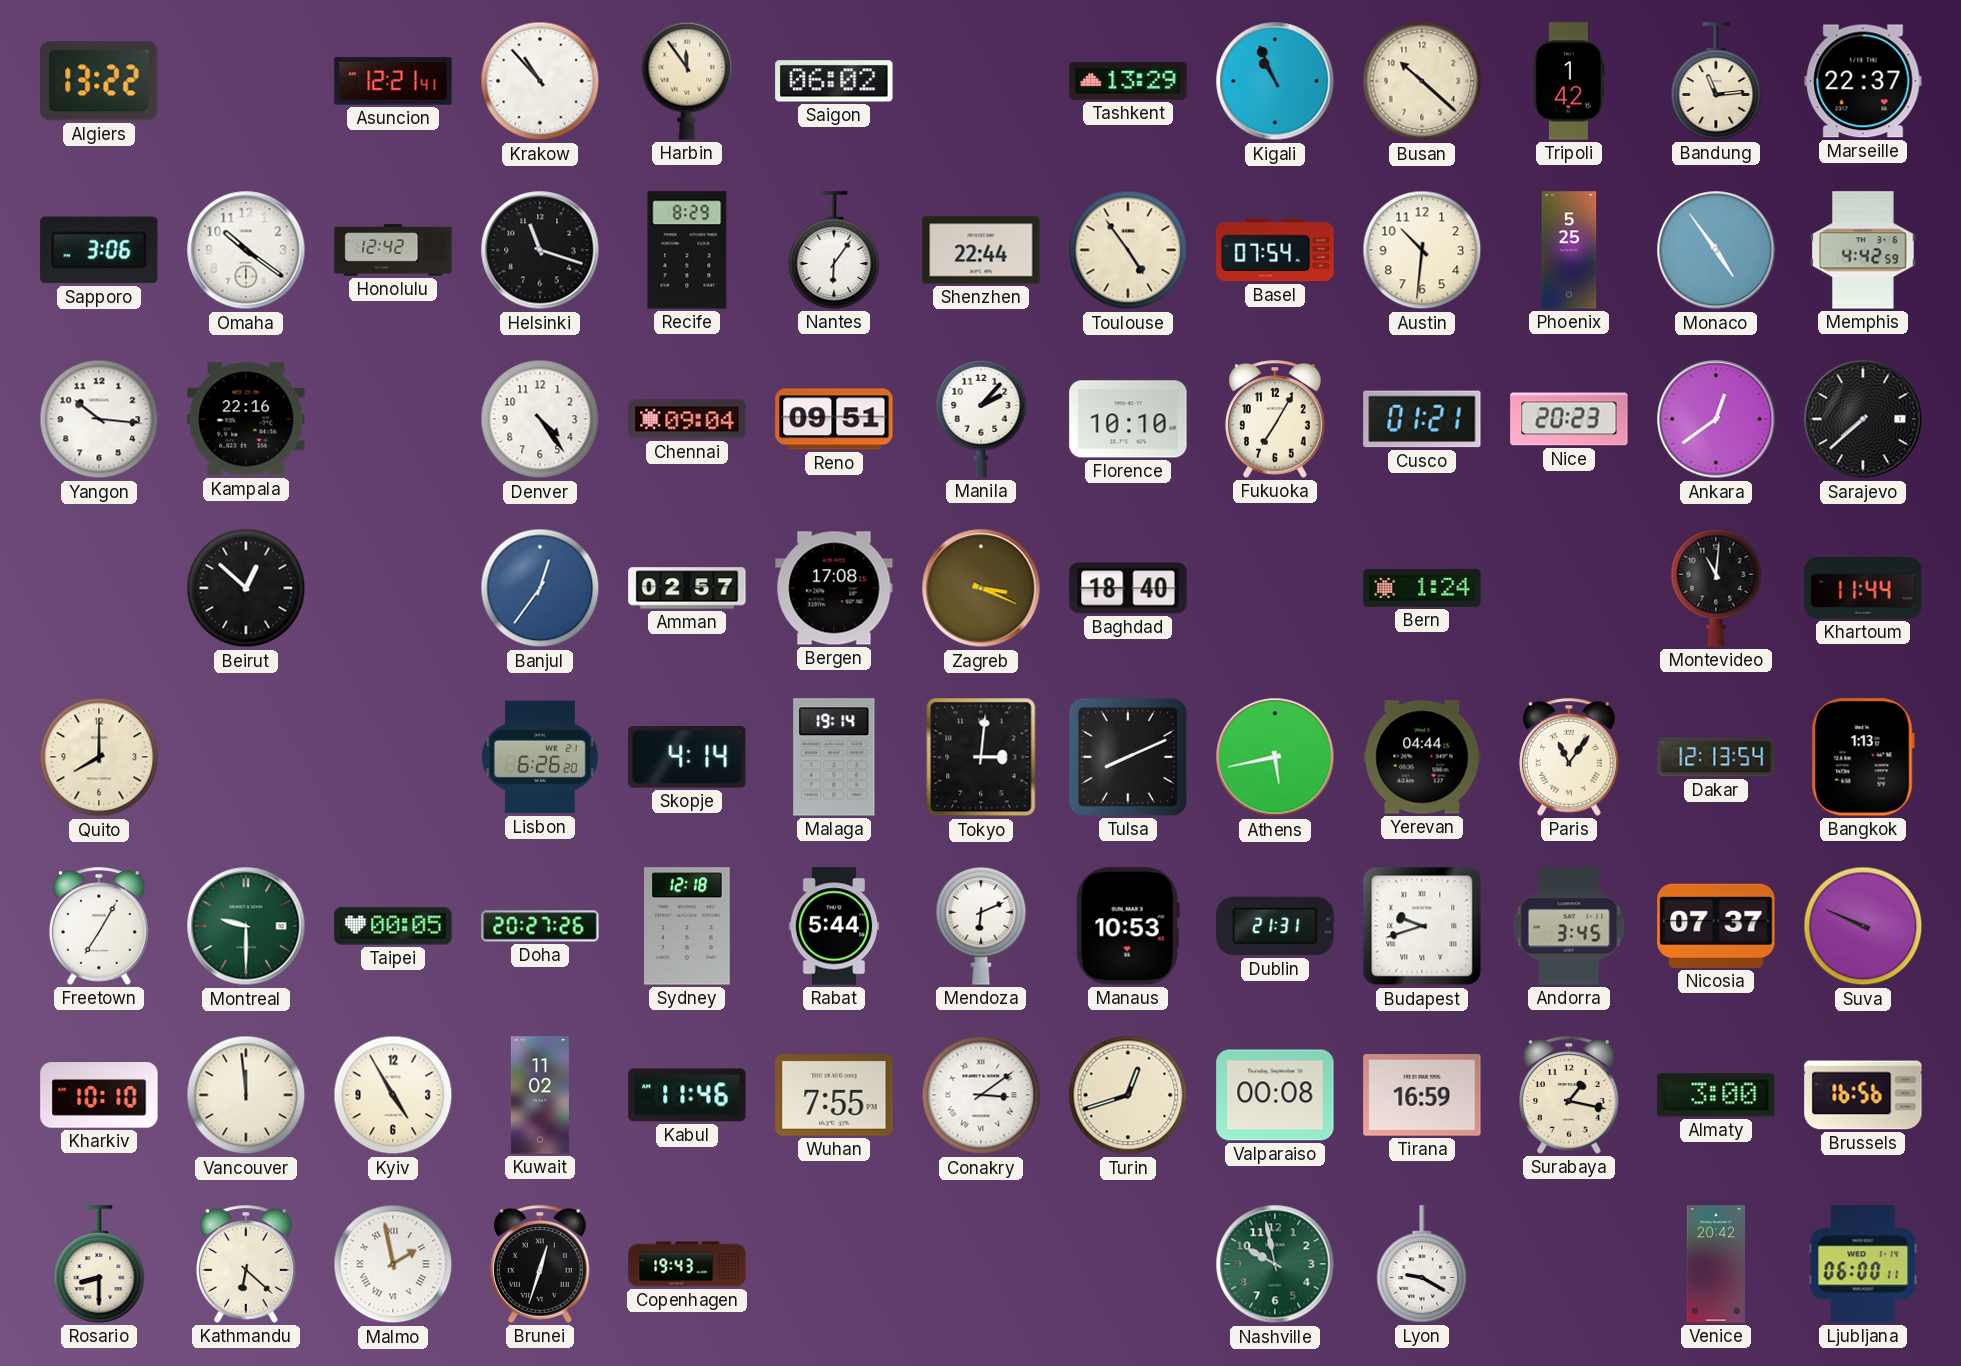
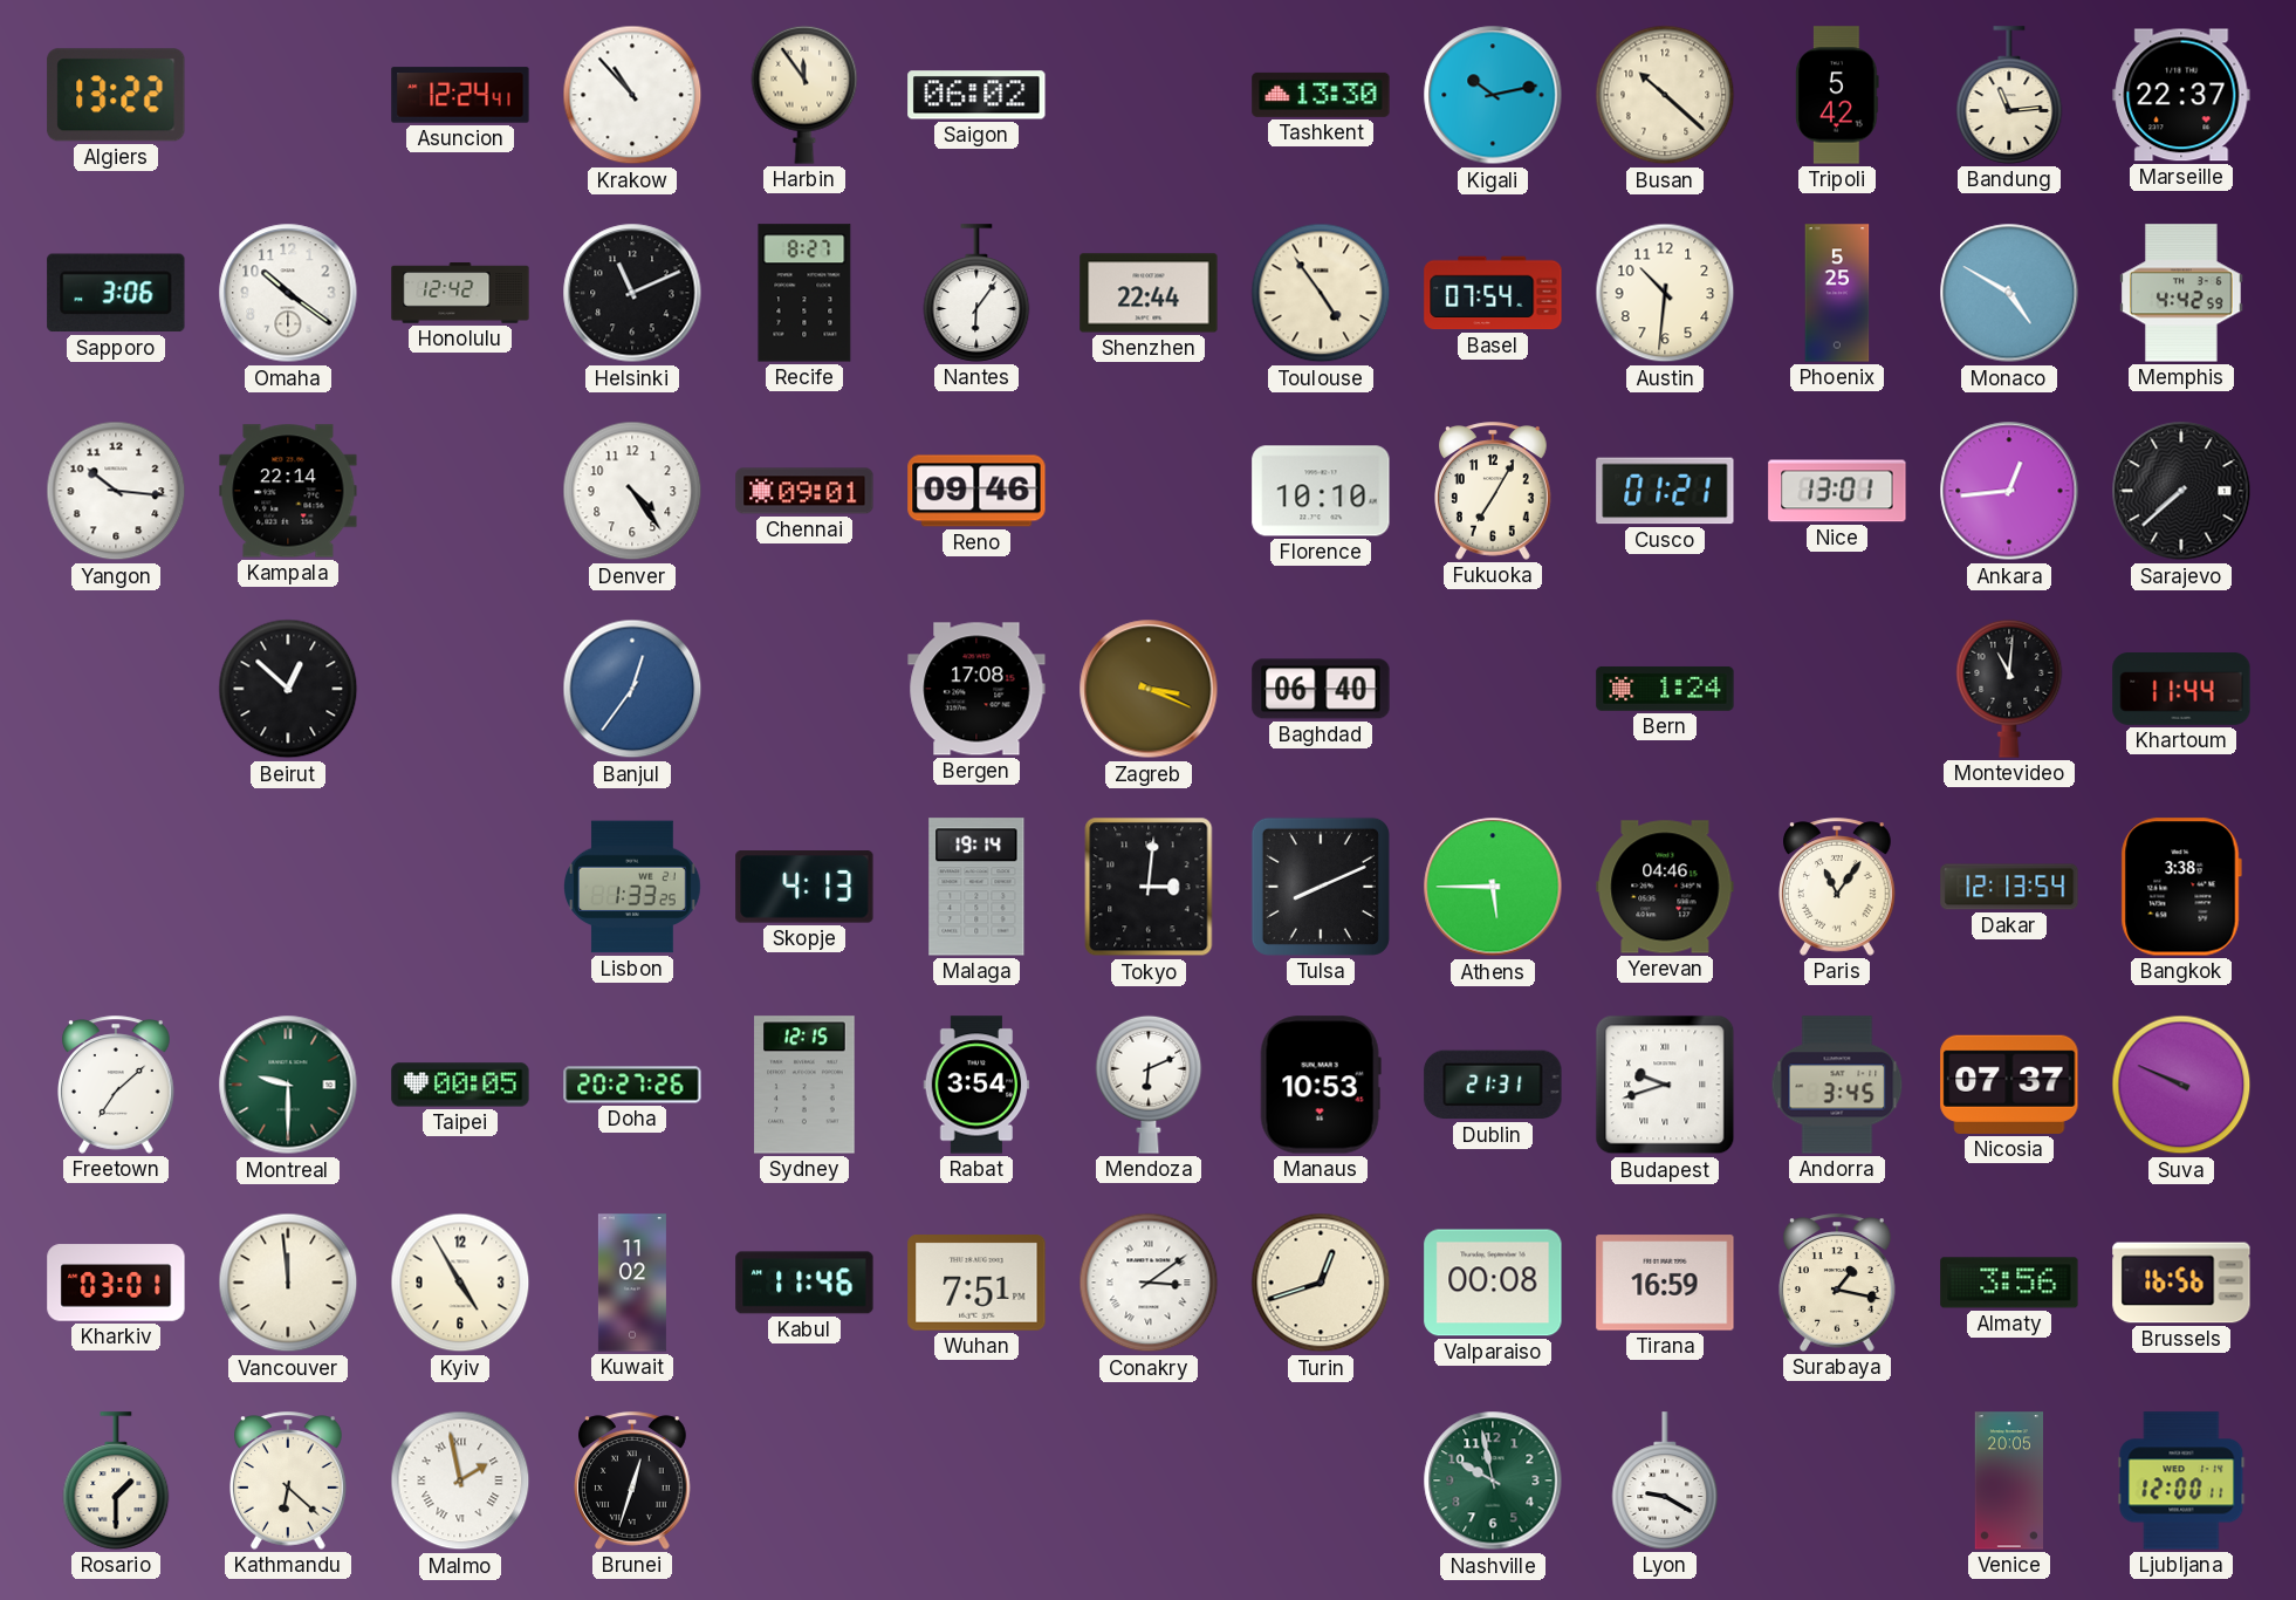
Asuncion: 12:21 -> 12:24
Tashkent: 13:29 -> 13:30
Kigali: 10:56 -> 10:13
Tripoli: 1:42 -> 5:42
Helsinki: 11:18 -> 11:11
Recife: 8:29 -> 8:27
Monaco: 4:54 -> 4:50
Kampala: 22:16 -> 22:14
Chennai: 09:04 -> 09:01
Reno: 09:51 -> 09:46
Manila: 2:07 -> none
Nice: 20:23 -> 13:01
Ankara: 12:39 -> 12:44
Amman: 02:57 -> none
Baghdad: 18:40 -> 06:40
Quito: 8:00 -> none
Lisbon: 6:26 -> 1:33
Skopje: 4:14 -> 4:13
Athens: 5:43 -> 5:45
Yerevan: 04:44 -> 04:46
Bangkok: 1:13 -> 3:38
Freetown: 7:05 -> 7:08
Sydney: 12:18 -> 12:15
Rabat: 5:44 -> 3:54
Kharkiv: 10:10 -> 03:01
Wuhan: 7:55 -> 7:51
Almaty: 3:00 -> 3:56
Rosario: 8:30 -> 1:30
Copenhagen: 19:43 -> none
Venice: 20:42 -> 20:05
Ljubljana: 06:00 -> 12:00
